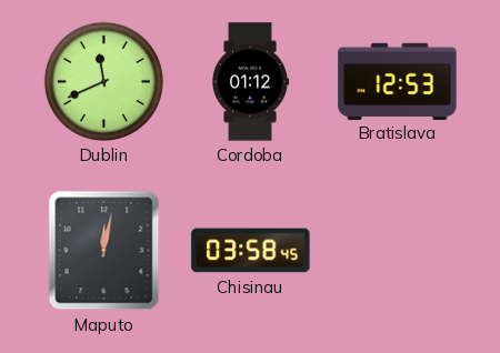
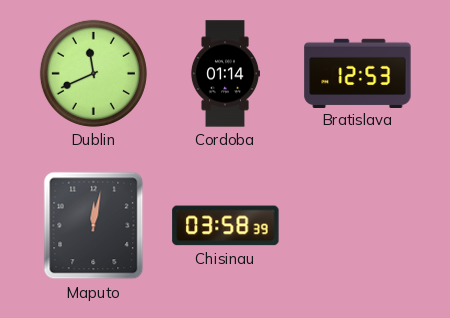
Cordoba: 01:12 -> 01:14
Chisinau: 03:58:45 -> 03:58:39
